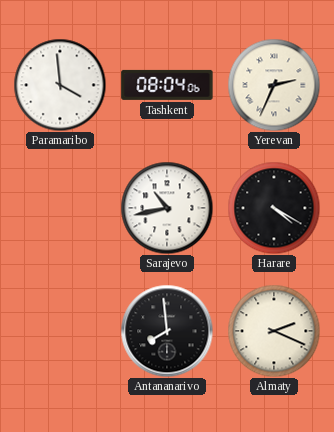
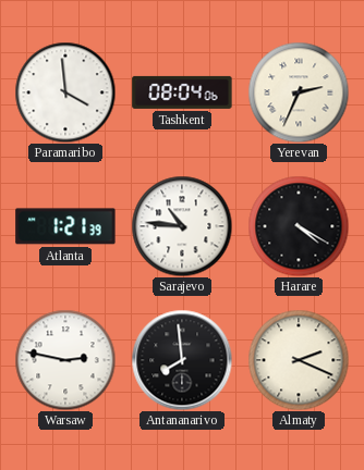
Atlanta: none -> 1:21
Sarajevo: 10:43 -> 10:46
Warsaw: none -> 2:47
